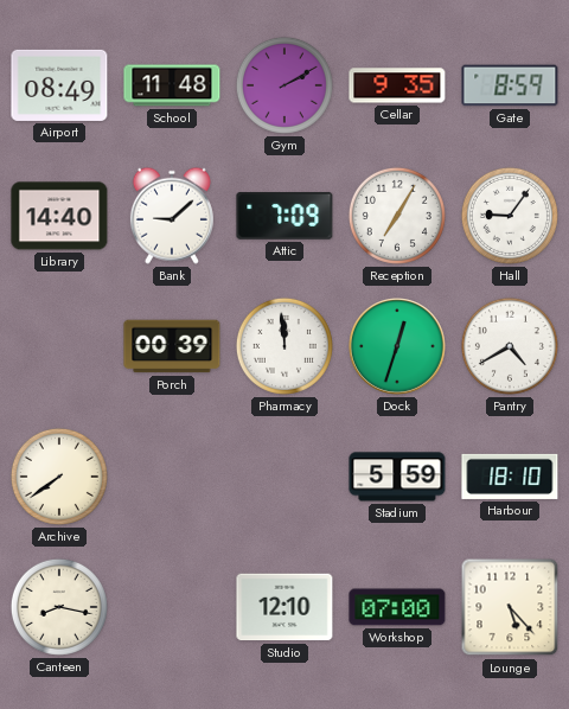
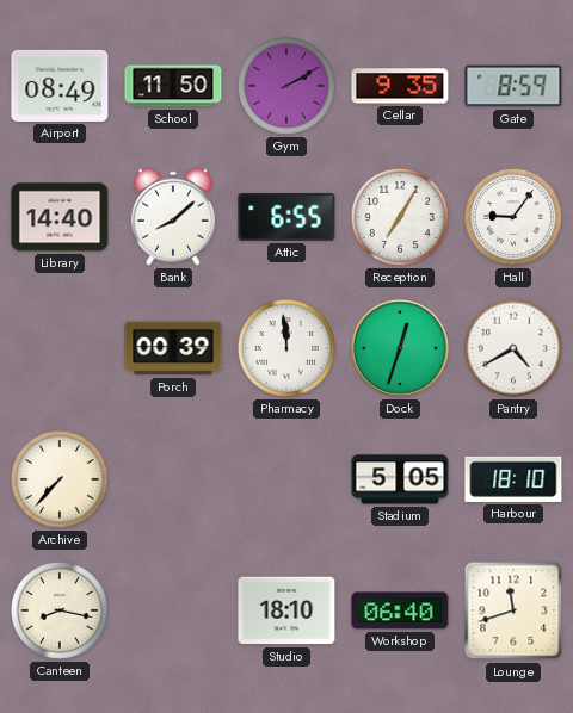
School: 11:48 -> 11:50
Bank: 9:08 -> 8:08
Attic: 7:09 -> 6:55
Archive: 7:39 -> 7:37
Stadium: 5:59 -> 5:05
Studio: 12:10 -> 18:10
Workshop: 07:00 -> 06:40
Lounge: 5:23 -> 11:42
